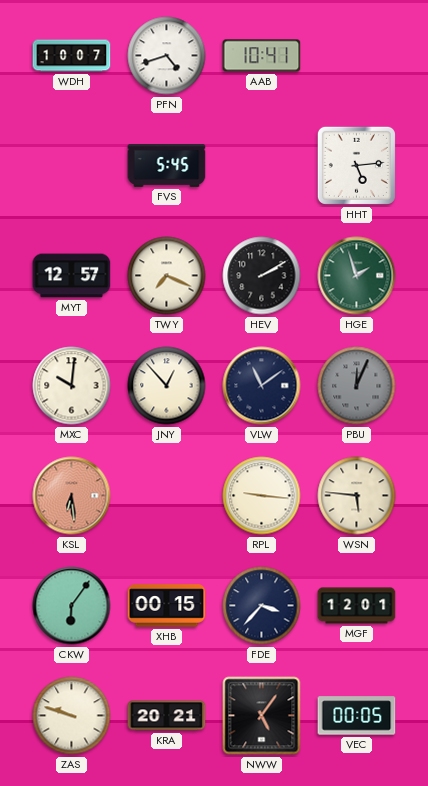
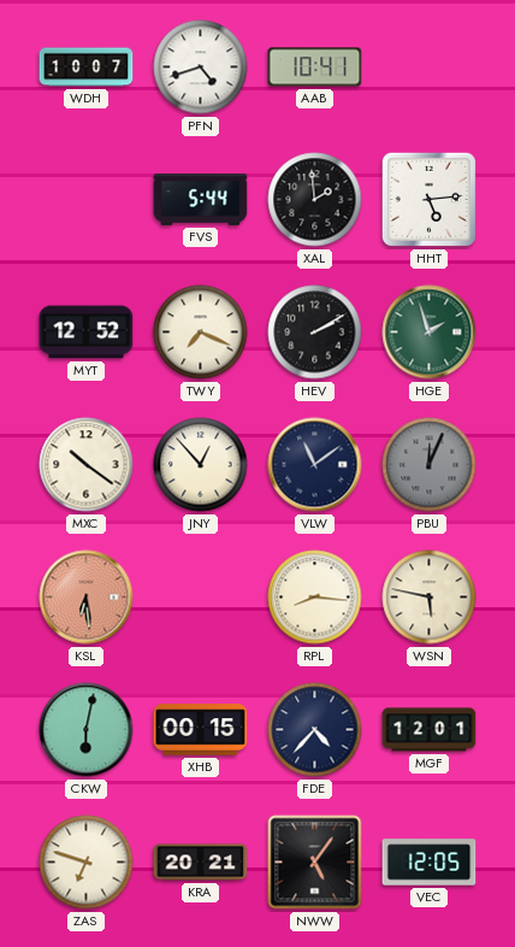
FVS: 5:45 -> 5:44
XAL: none -> 1:59
MYT: 12:57 -> 12:52
MXC: 10:01 -> 10:21
RPL: 9:16 -> 8:16
WSN: 5:46 -> 5:47
CKW: 6:06 -> 6:02
FDE: 3:37 -> 4:37
ZAS: 9:48 -> 6:48
VEC: 00:05 -> 12:05
